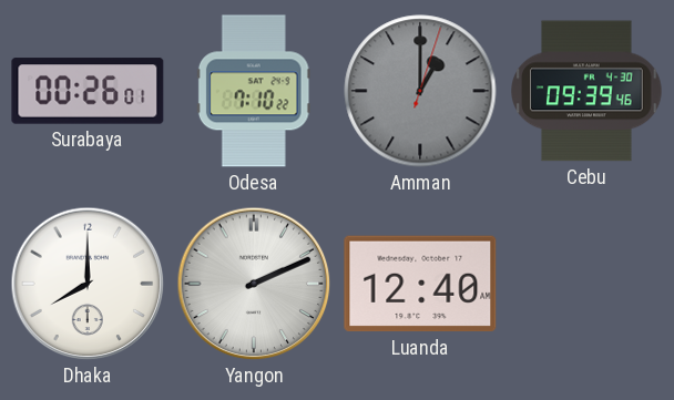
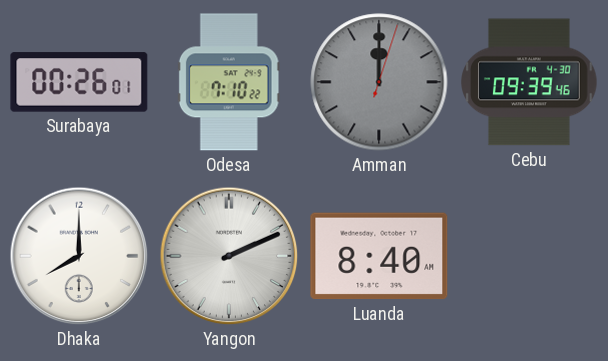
Amman: 1:00 -> 12:00
Luanda: 12:40 -> 8:40
